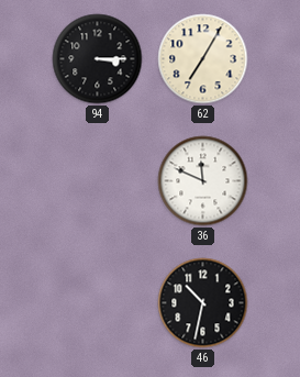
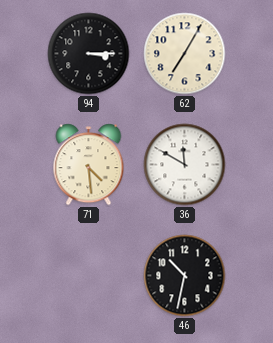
71: none -> 4:29
36: 11:49 -> 11:50
